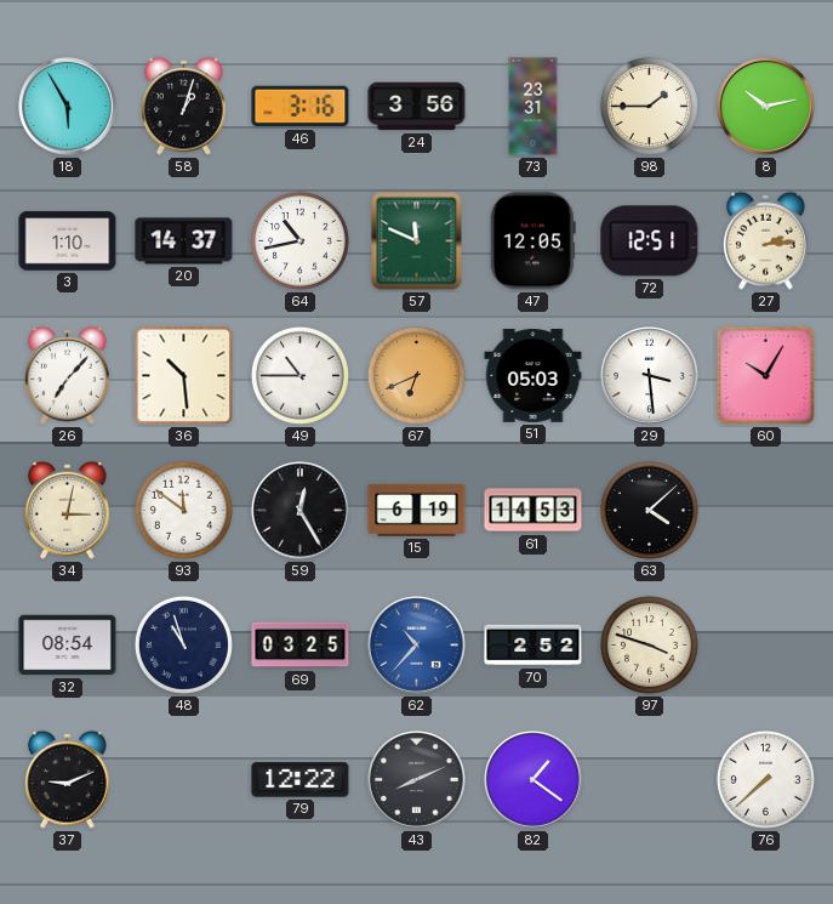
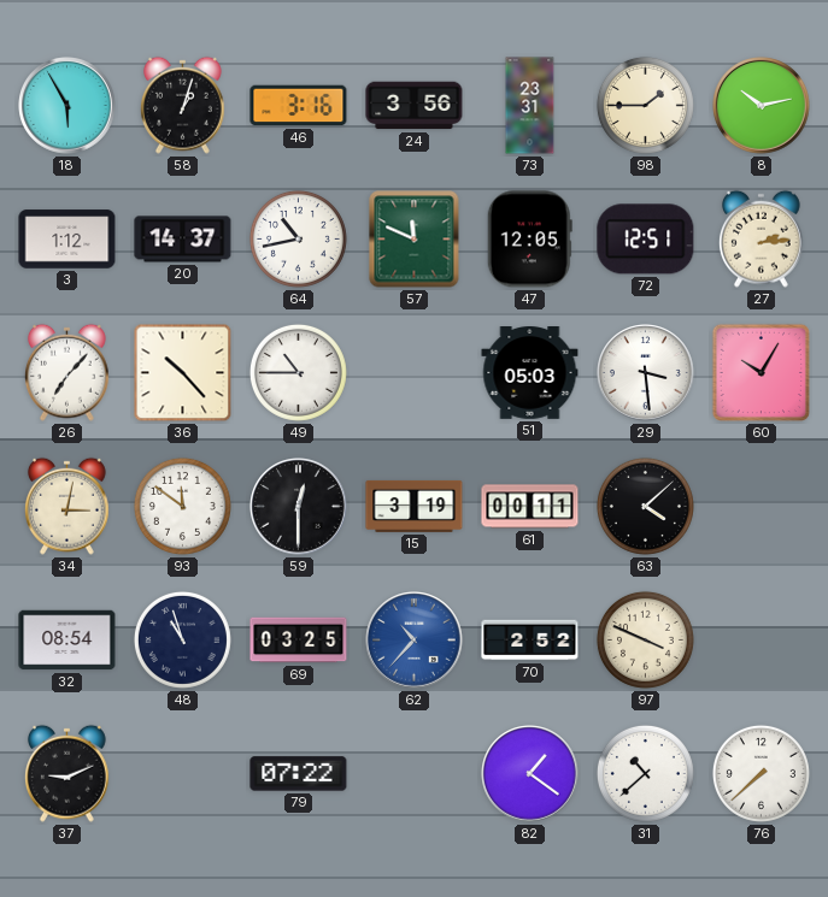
3: 1:10 -> 1:12
36: 10:29 -> 10:23
67: 6:41 -> none
59: 12:25 -> 12:30
15: 6:19 -> 3:19
61: 14:53 -> 00:11
97: 3:48 -> 3:49
79: 12:22 -> 07:22
43: 8:11 -> none
31: none -> 10:38
